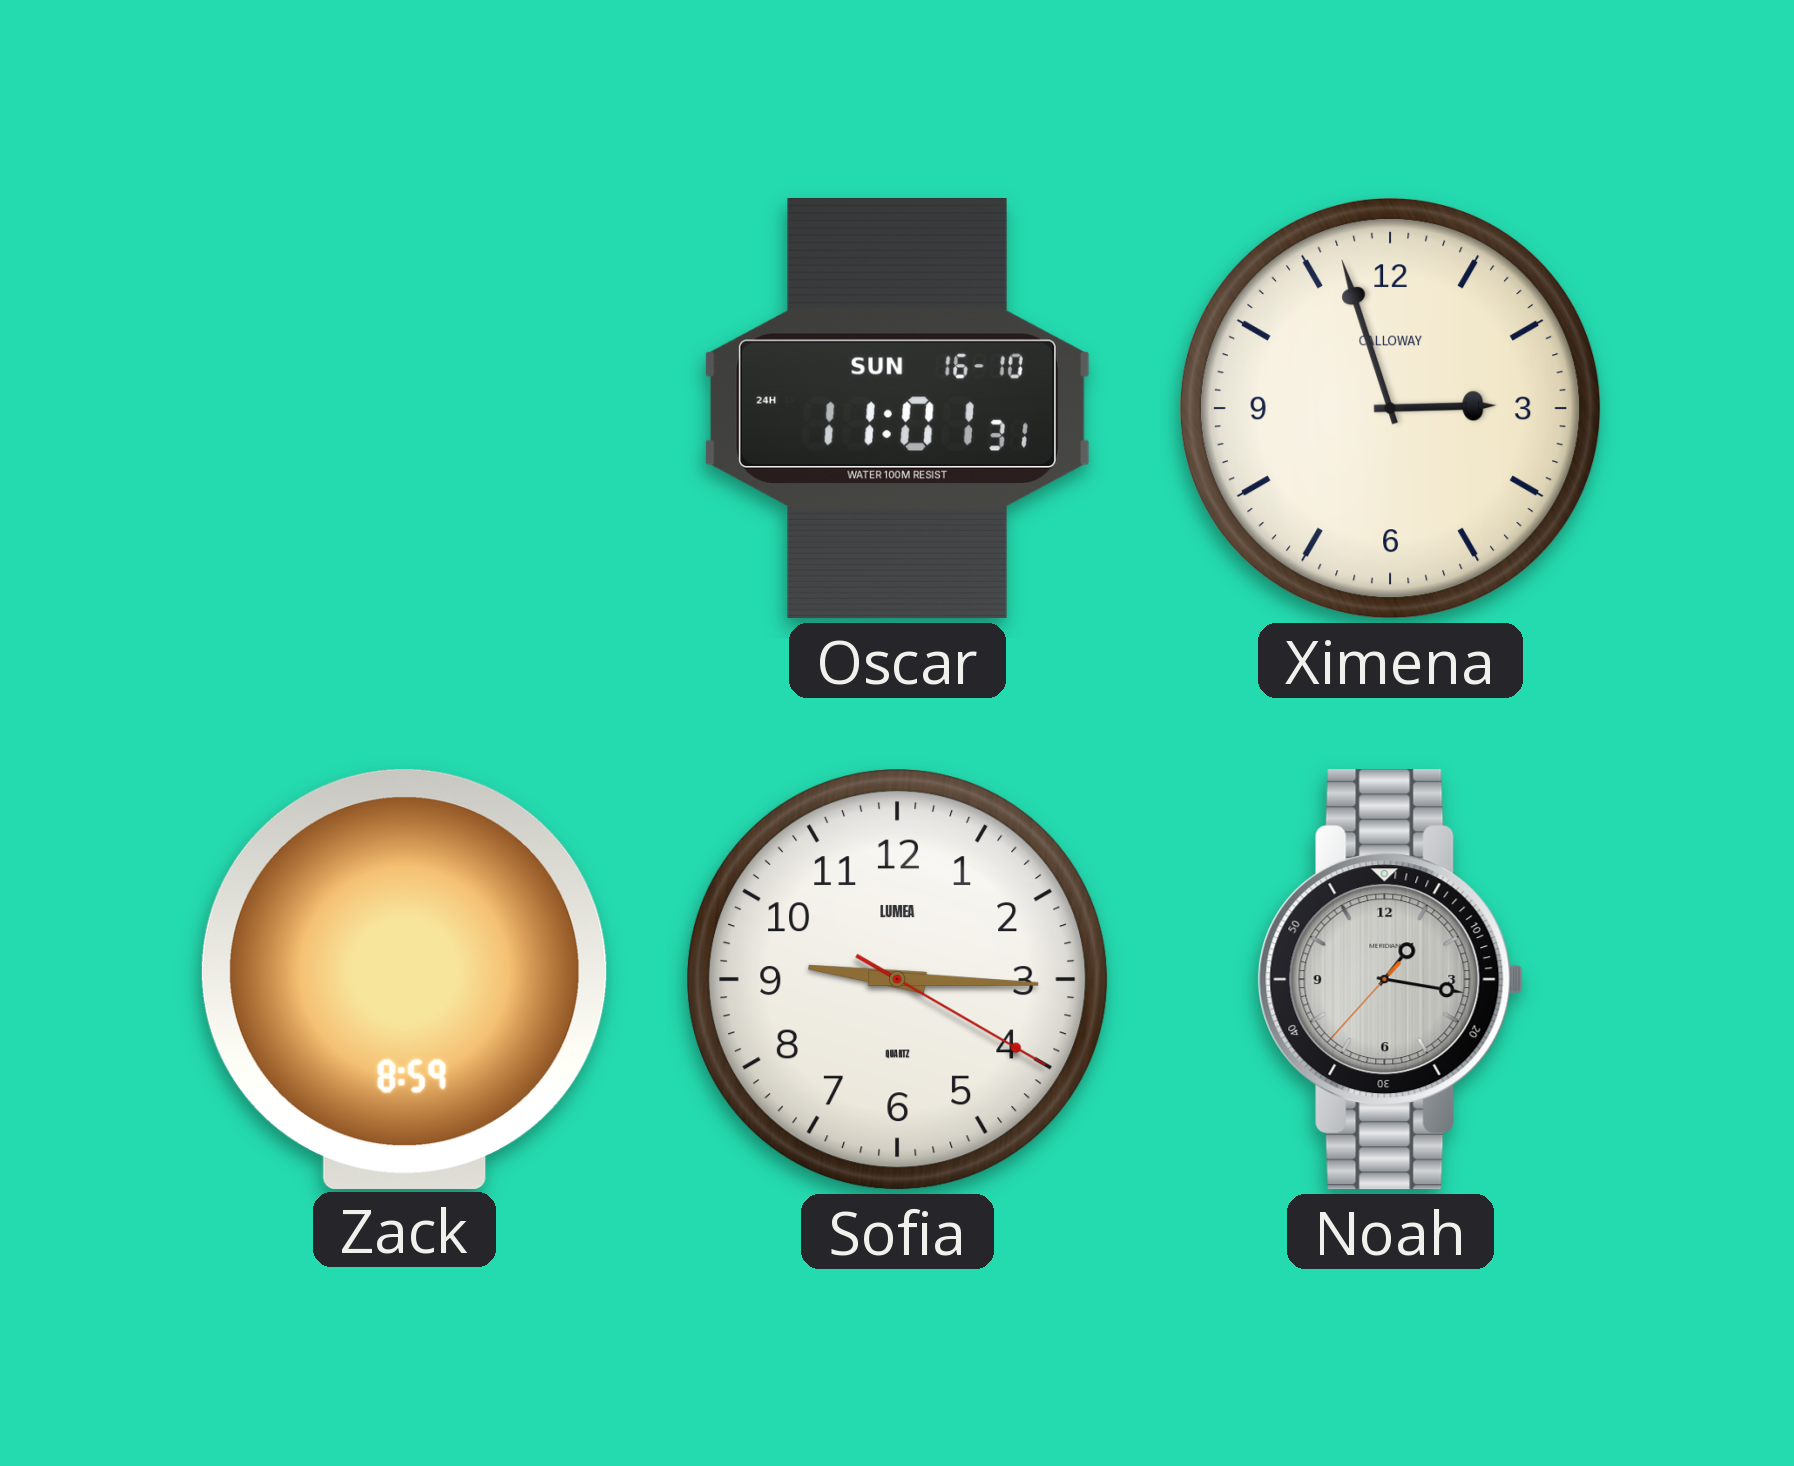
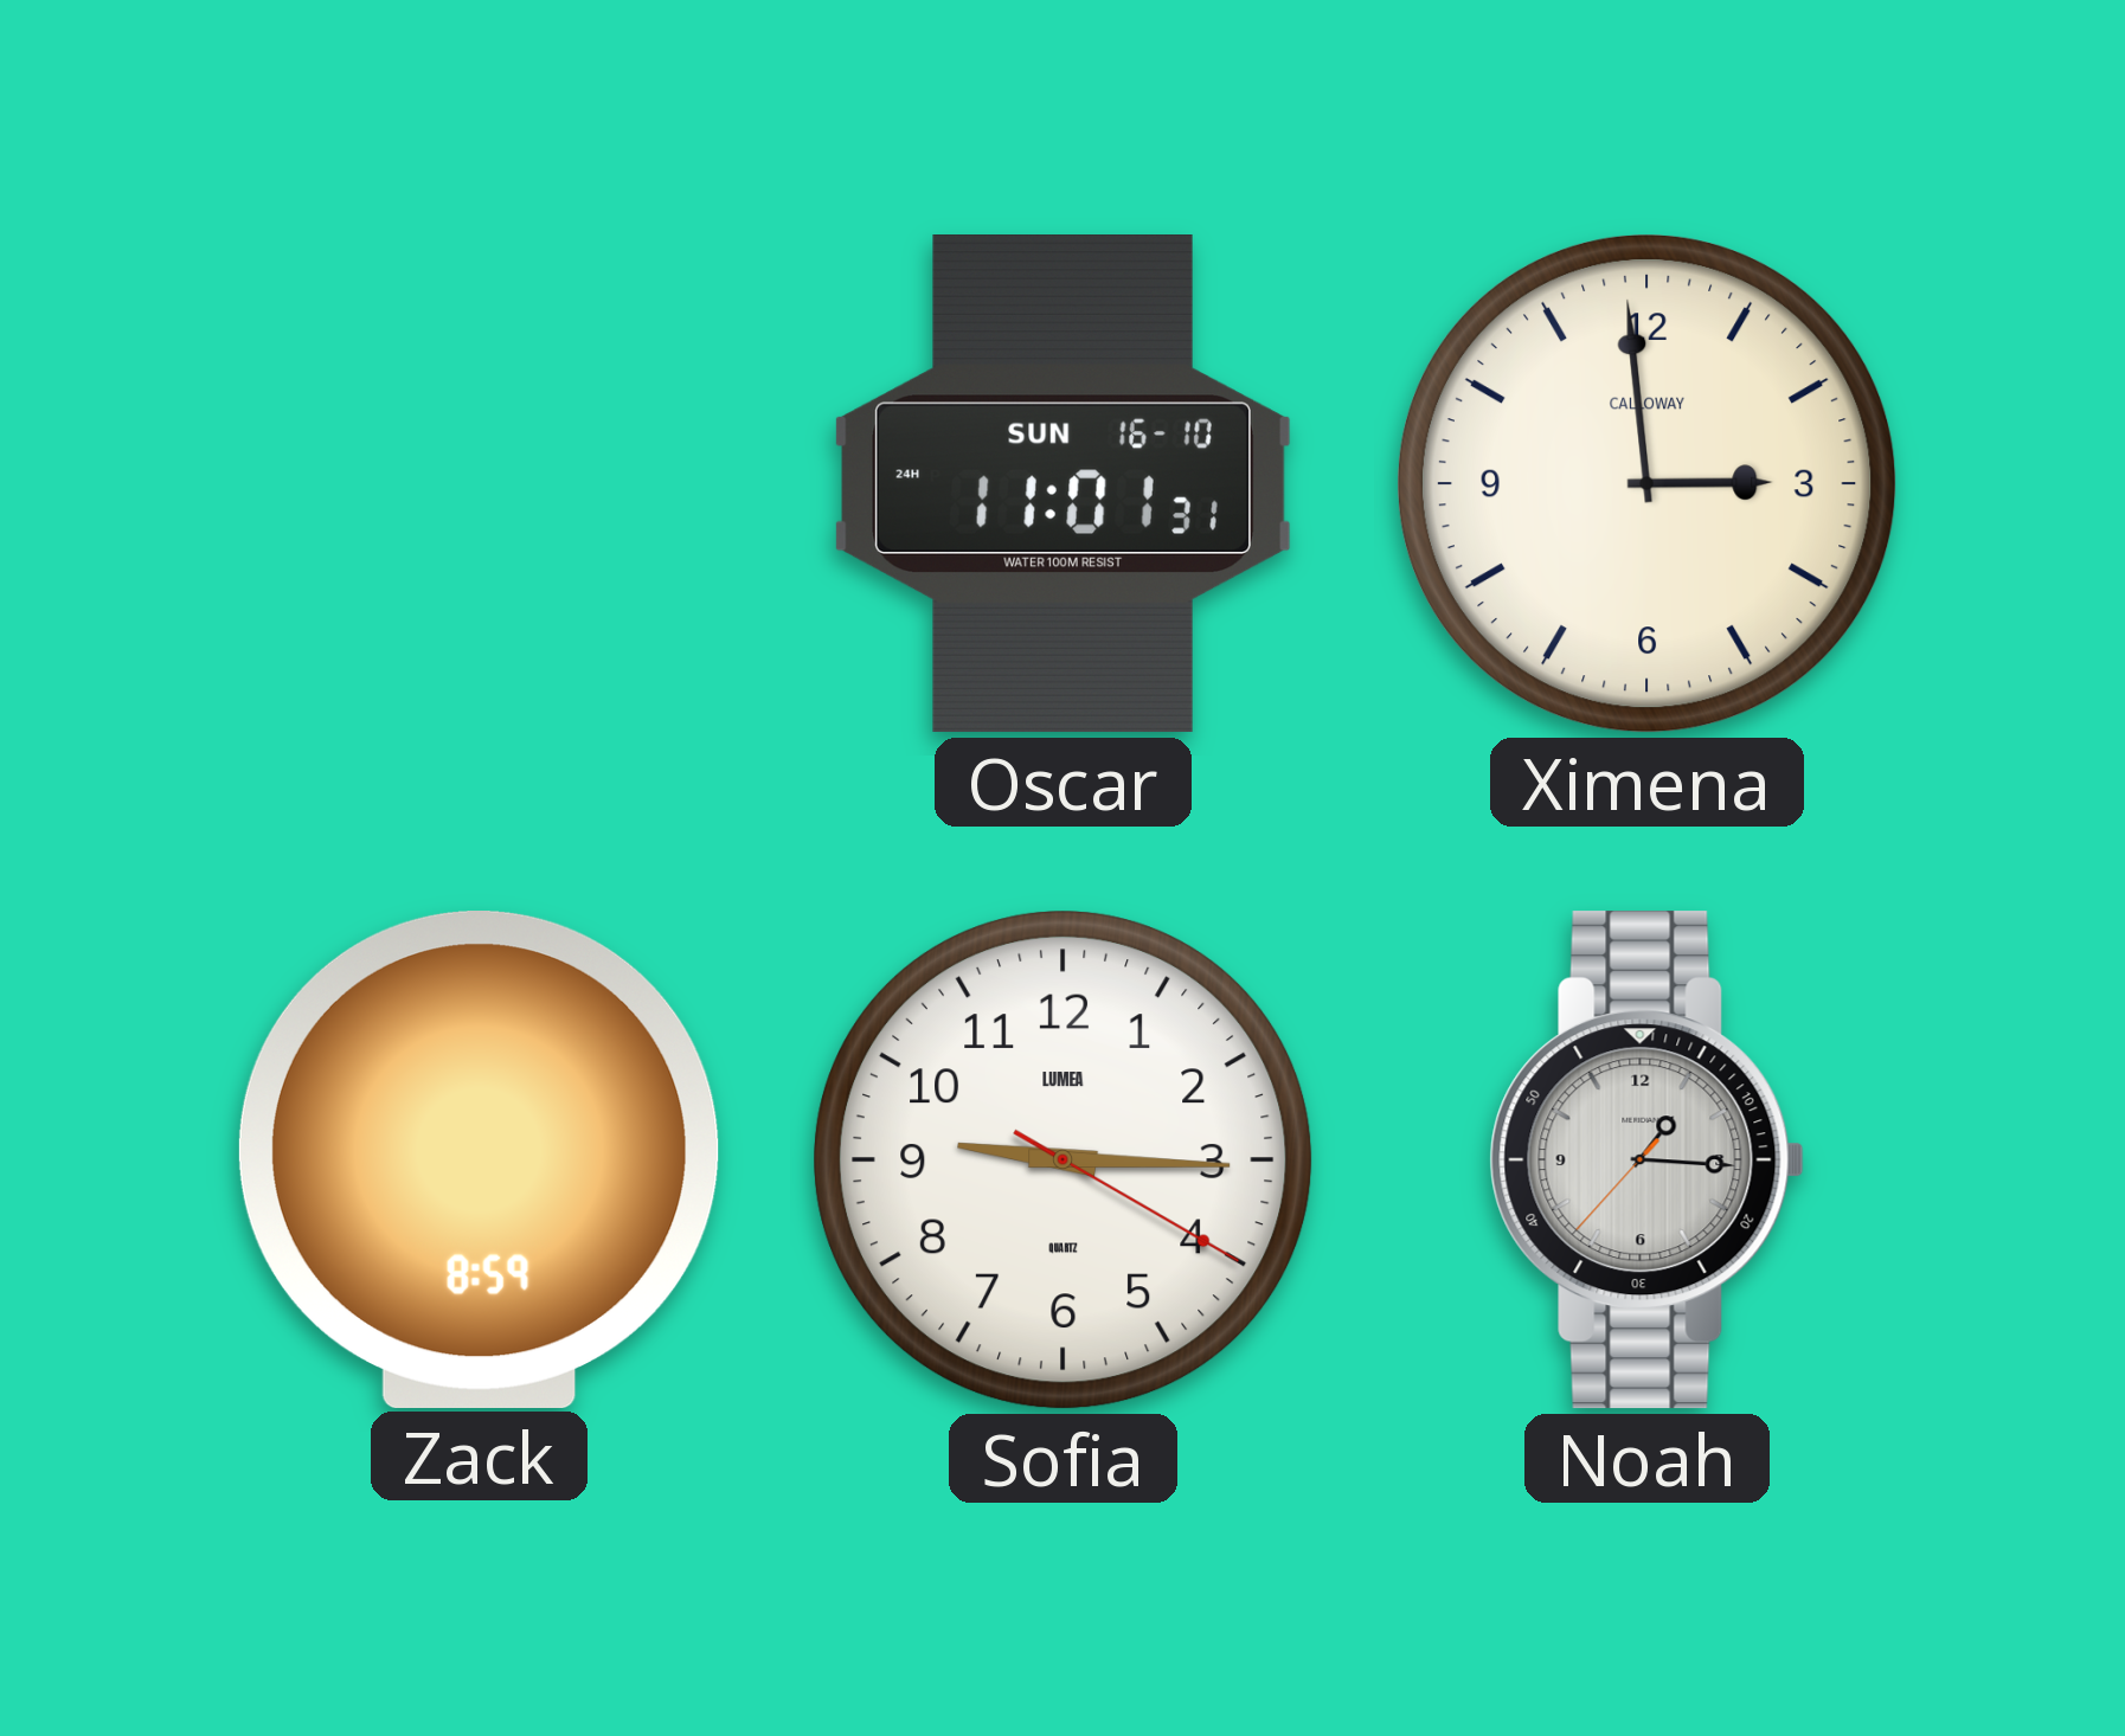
Ximena: 2:57 -> 2:59
Noah: 1:16 -> 1:15
